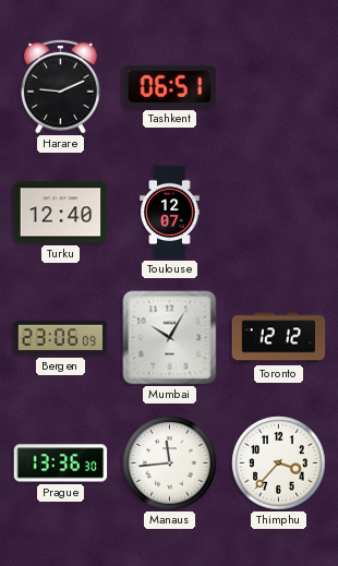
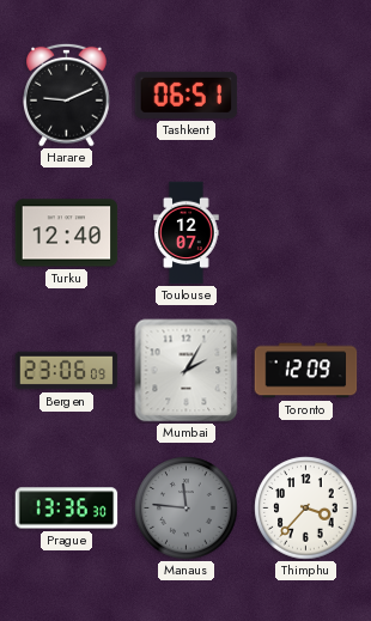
Mumbai: 10:05 -> 2:05
Toronto: 12:12 -> 12:09
Manaus: 11:44 -> 11:46
Manaus dial: white -> grey
